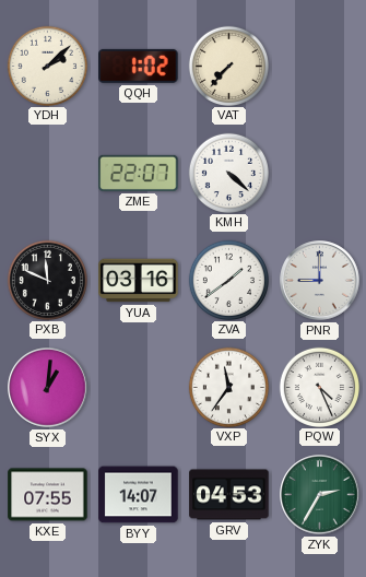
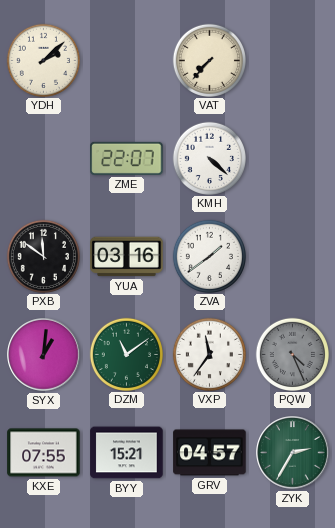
QQH: 1:02 -> none
PXB: 11:49 -> 11:51
PNR: 9:00 -> none
DZM: none -> 11:09
PQW dial: white -> grey
BYY: 14:07 -> 15:21
GRV: 04:53 -> 04:57
